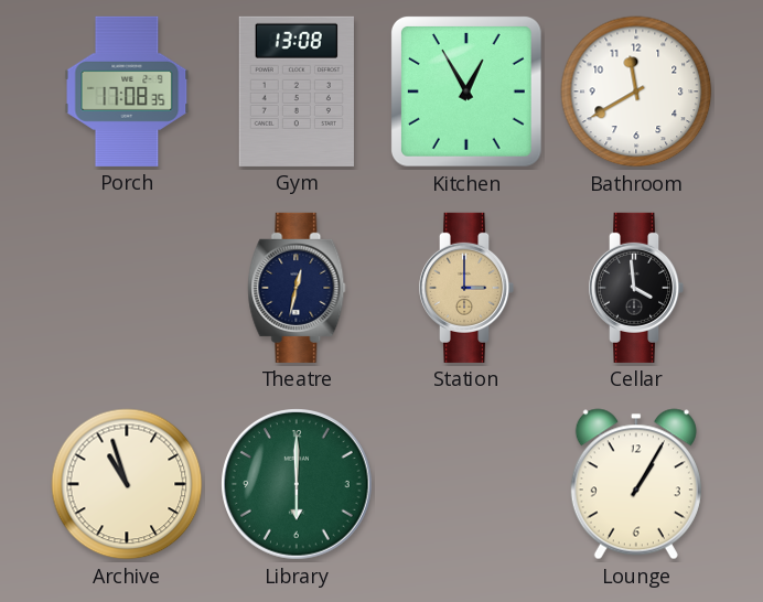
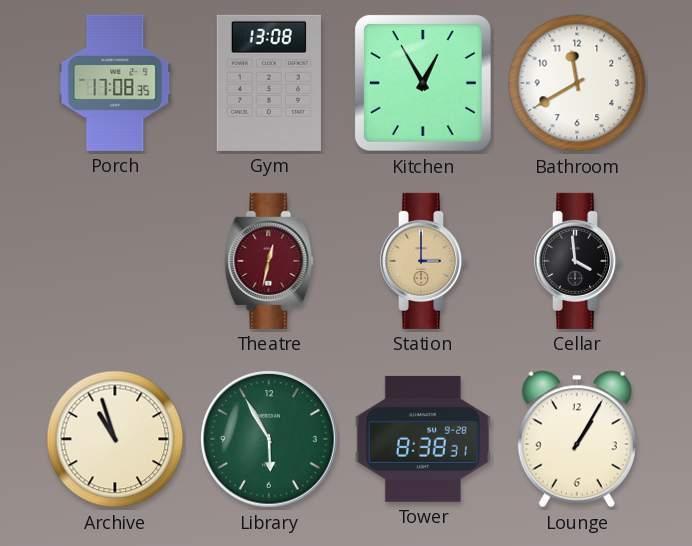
Theatre dial: navy -> burgundy
Library: 6:00 -> 5:55
Tower: none -> 8:38
